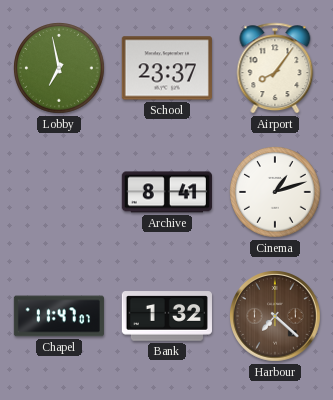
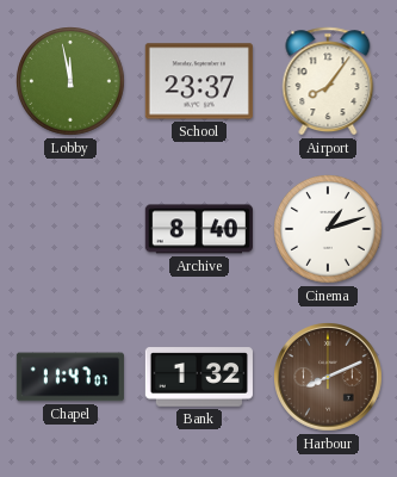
Lobby: 6:58 -> 11:58
Archive: 8:41 -> 8:40
Harbour: 7:22 -> 8:11
